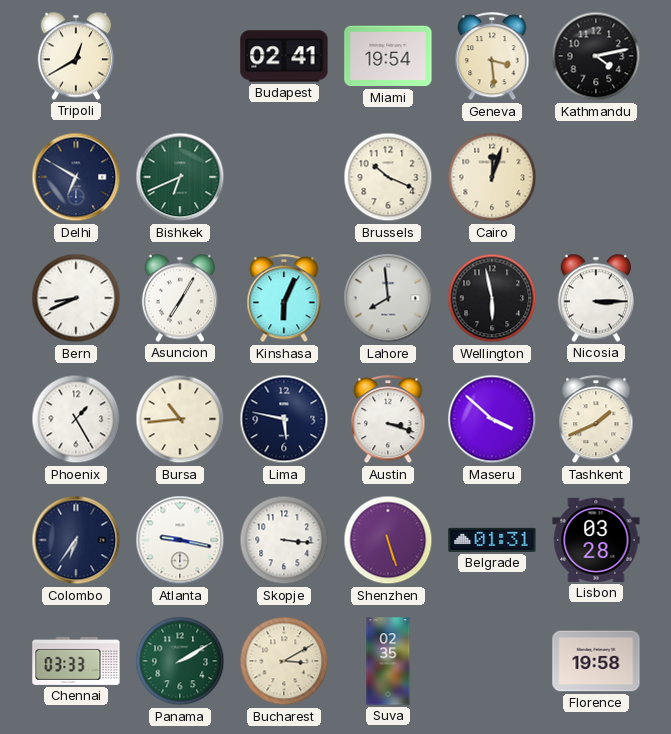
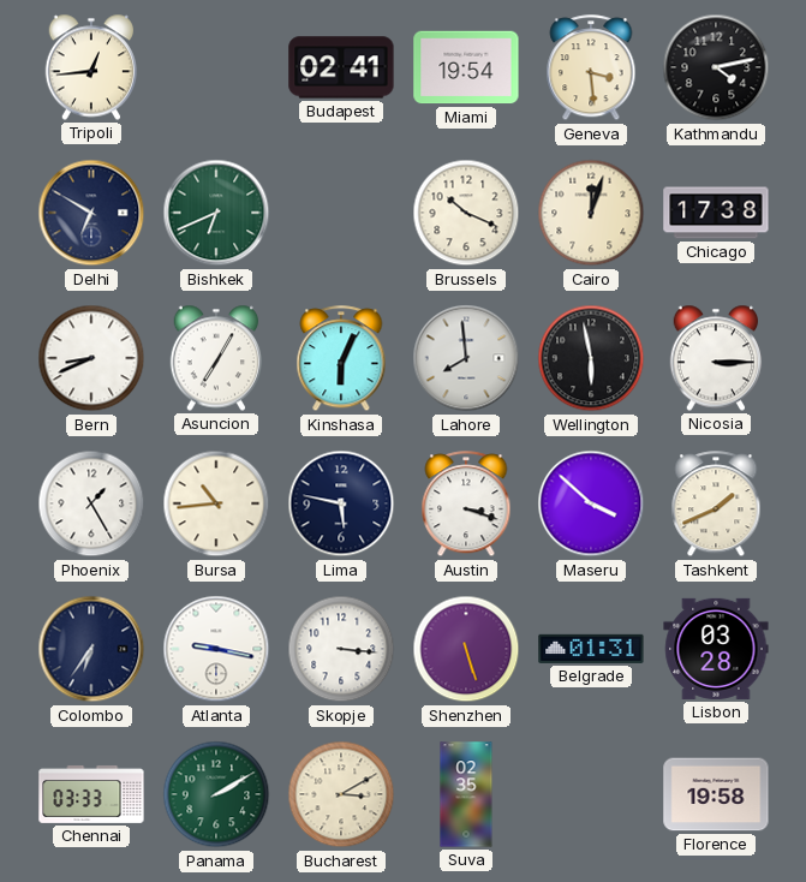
Tripoli: 12:40 -> 12:44
Chicago: none -> 17:38
